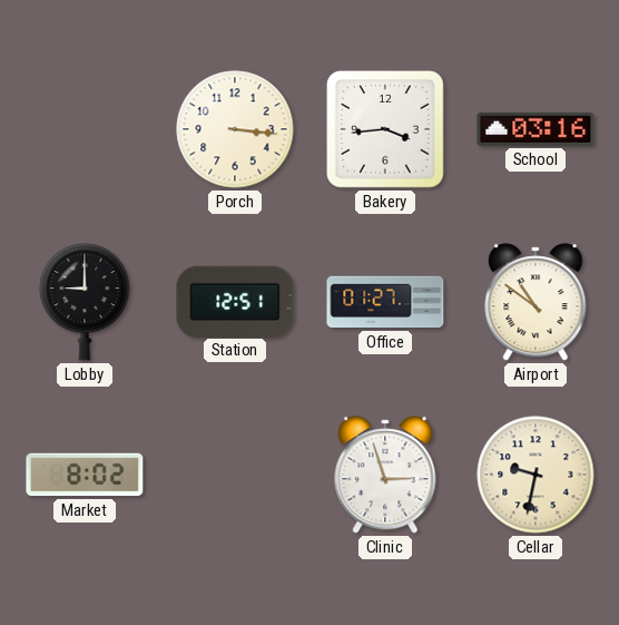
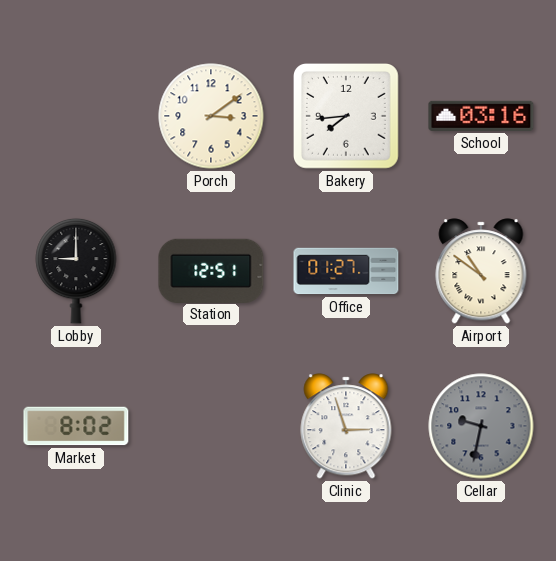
Porch: 3:16 -> 3:09
Bakery: 3:44 -> 7:44
Cellar dial: cream -> grey
